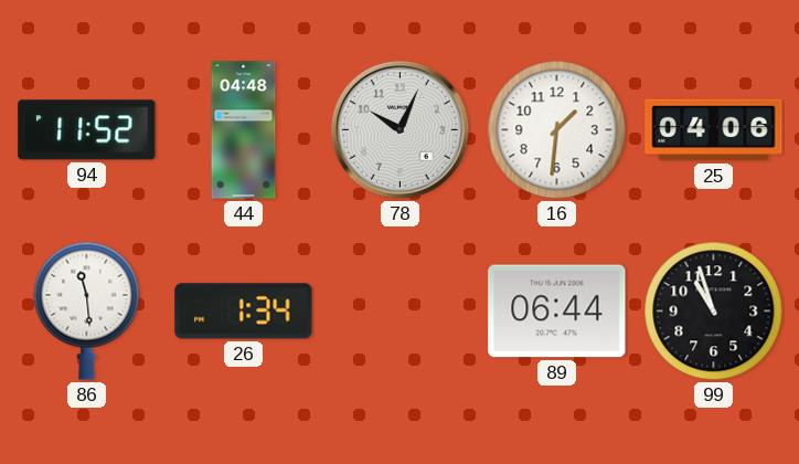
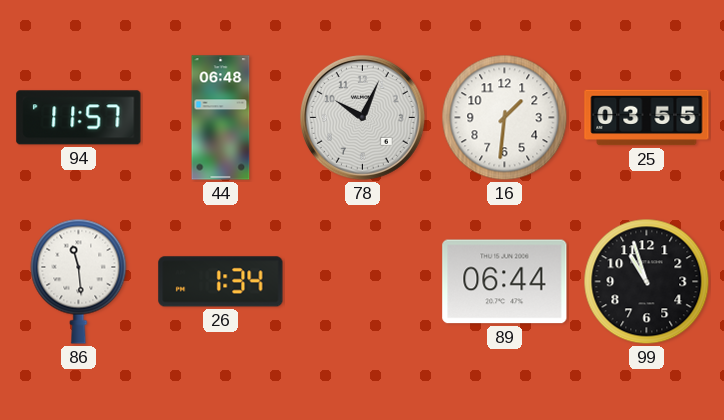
94: 11:52 -> 11:57
44: 04:48 -> 06:48
25: 04:06 -> 03:55
